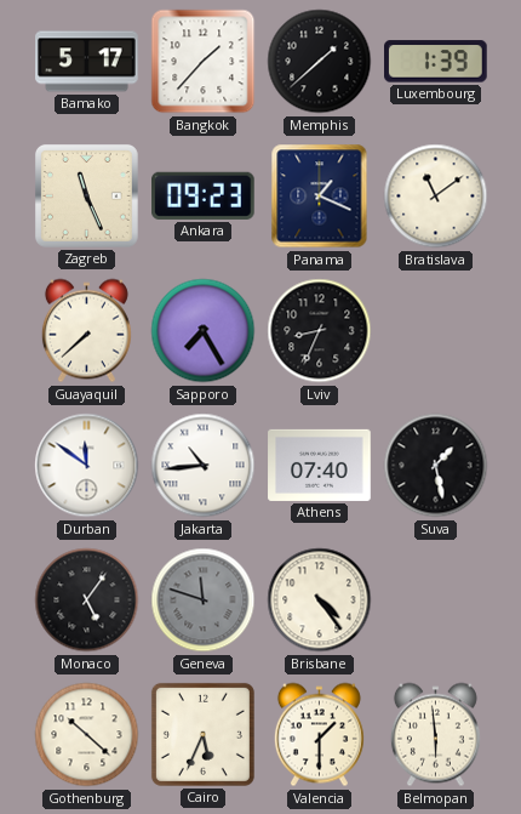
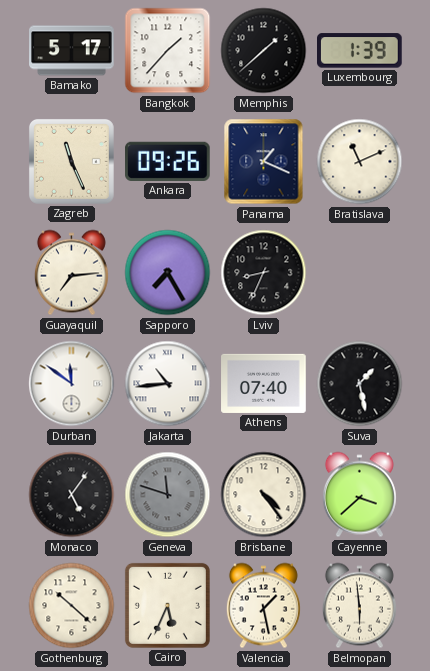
Ankara: 09:23 -> 09:26
Bratislava: 11:09 -> 11:11
Guayaquil: 7:38 -> 7:14
Cayenne: none -> 3:38
Valencia: 1:30 -> 1:28
